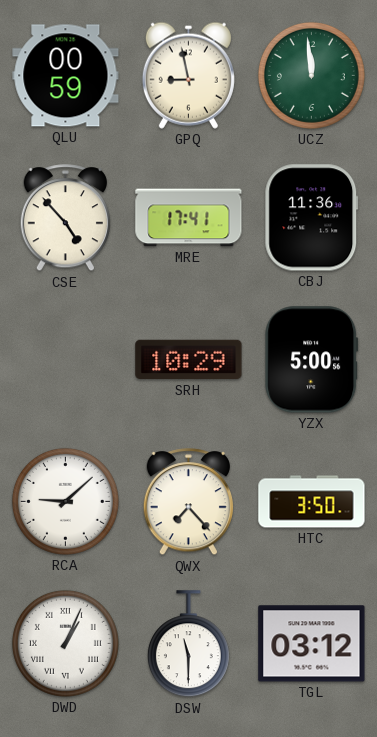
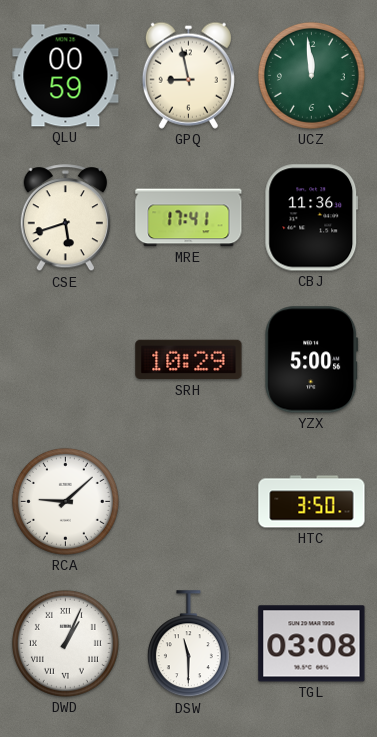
CSE: 4:53 -> 5:42
QWX: 7:23 -> none
TGL: 03:12 -> 03:08
